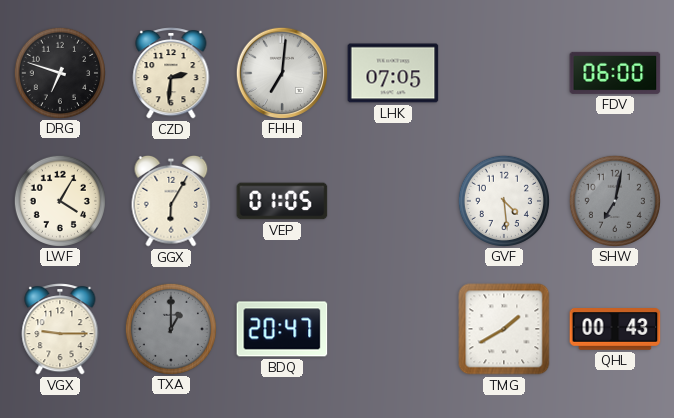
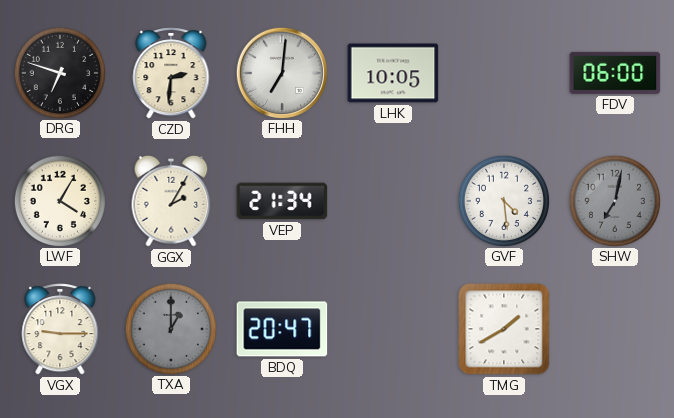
LHK: 07:05 -> 10:05
GGX: 6:05 -> 2:05
VEP: 01:05 -> 21:34
QHL: 00:43 -> none
